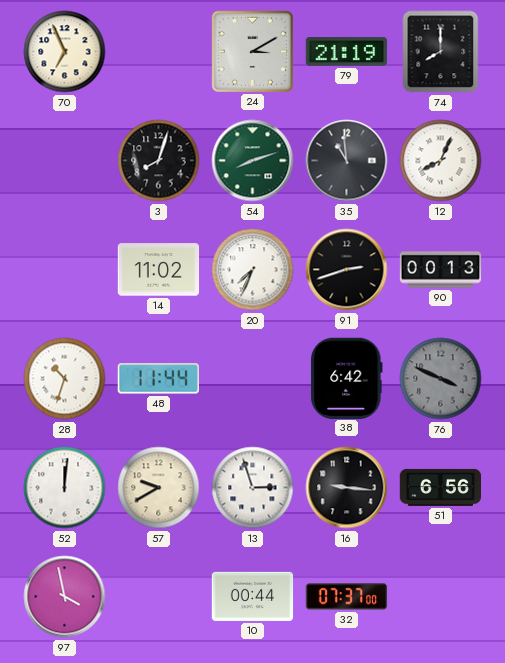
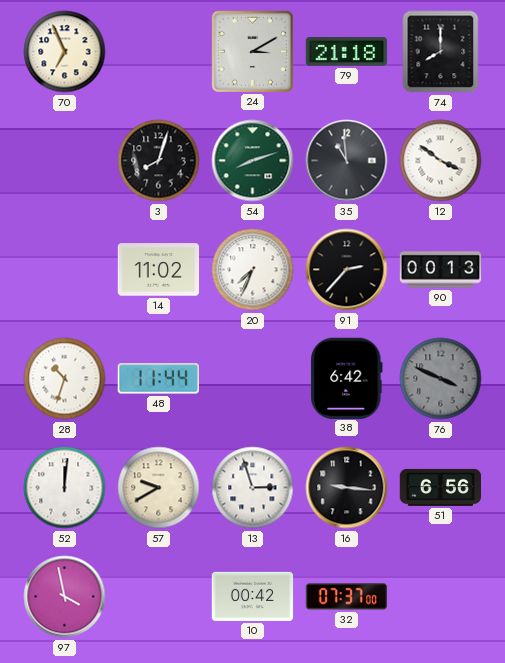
79: 21:19 -> 21:18
12: 8:04 -> 3:51
91: 2:42 -> 2:37
10: 00:44 -> 00:42
